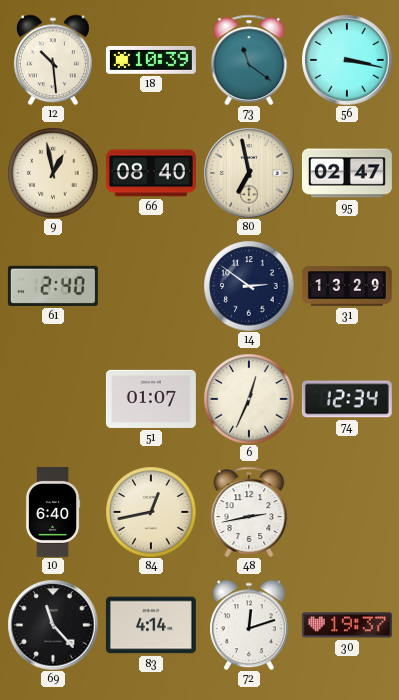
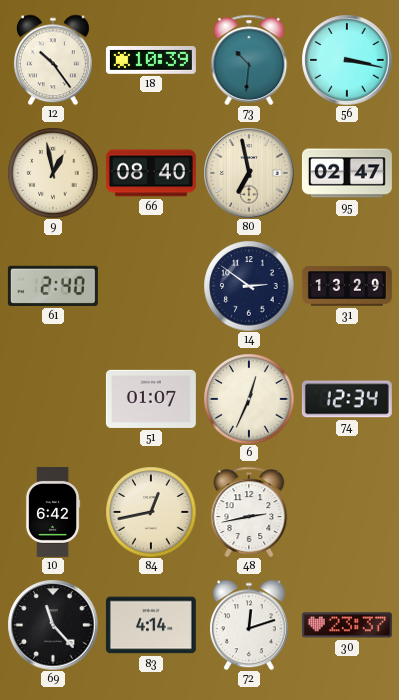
12: 10:29 -> 10:24
73: 11:21 -> 10:31
10: 6:40 -> 6:42
30: 19:37 -> 23:37
